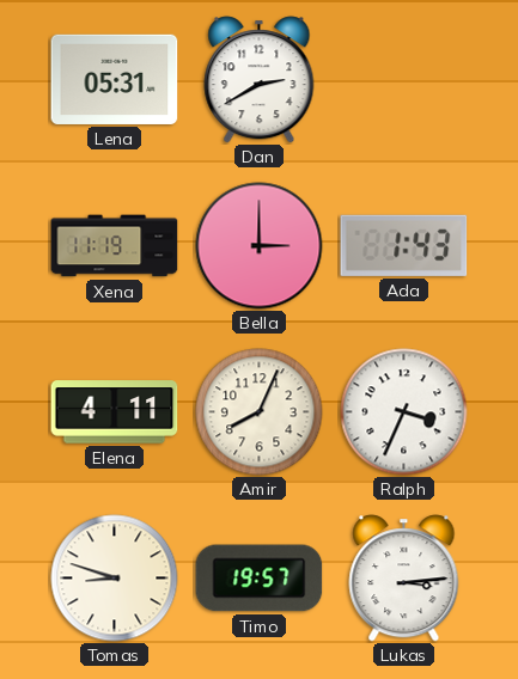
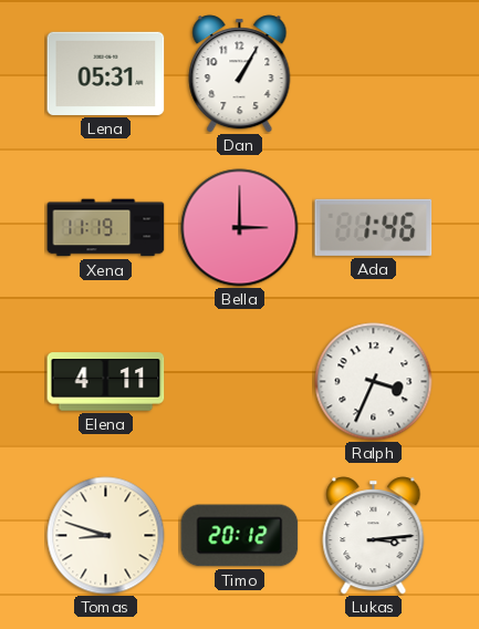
Dan: 2:40 -> 1:05
Ada: 1:43 -> 1:46
Amir: 8:04 -> none
Timo: 19:57 -> 20:12
